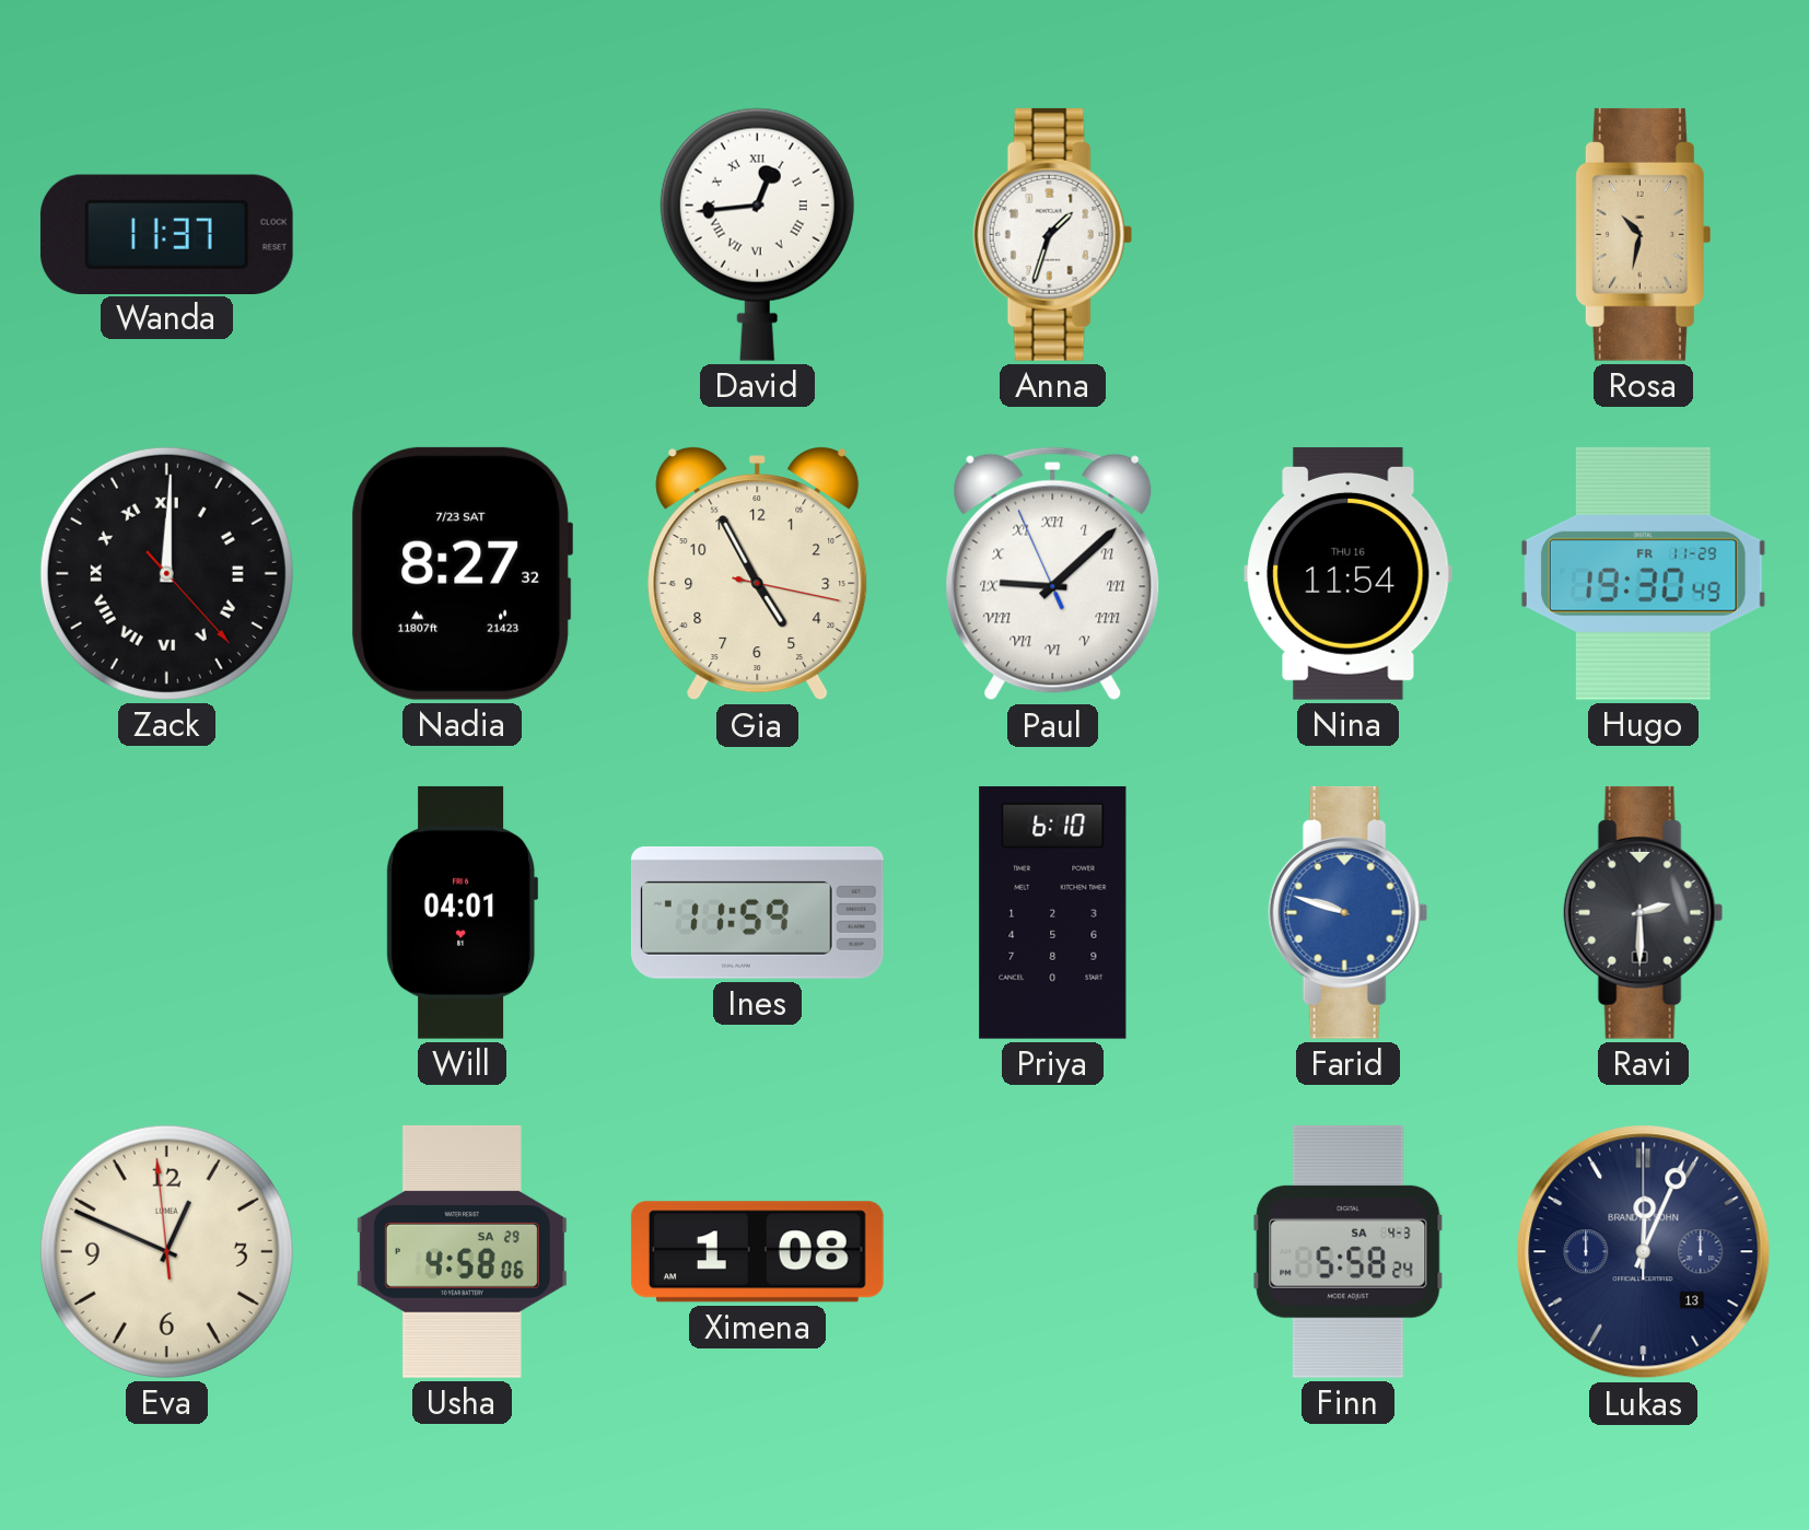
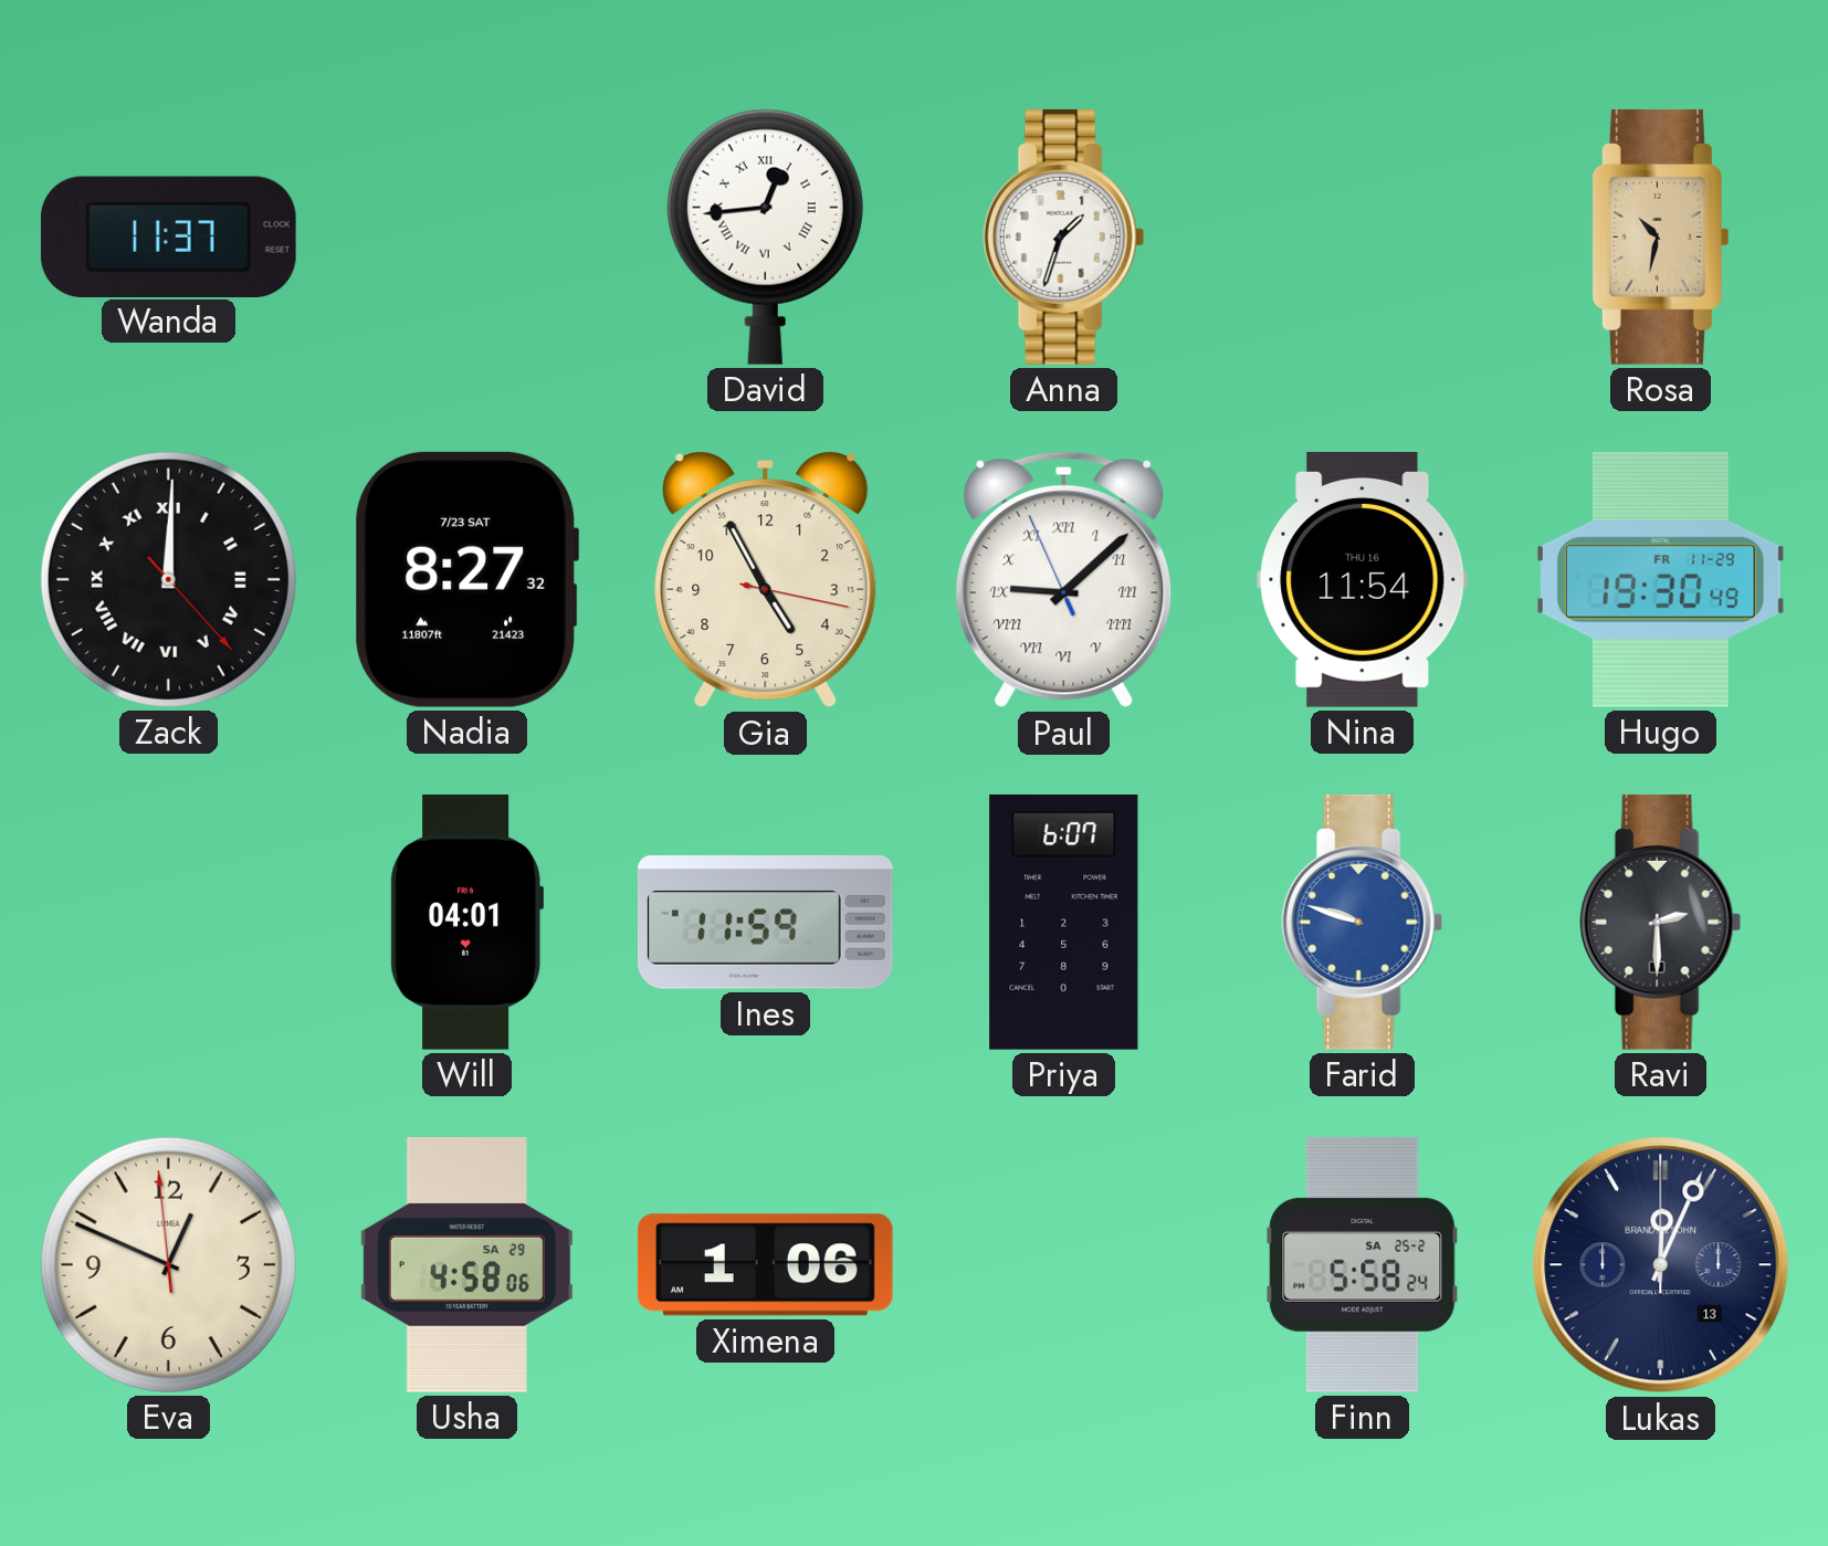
Priya: 6:10 -> 6:07
Ximena: 1:08 -> 1:06
Finn date: SA 4-3 -> SA 25-2
